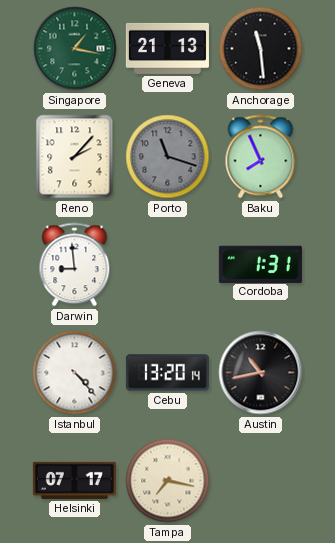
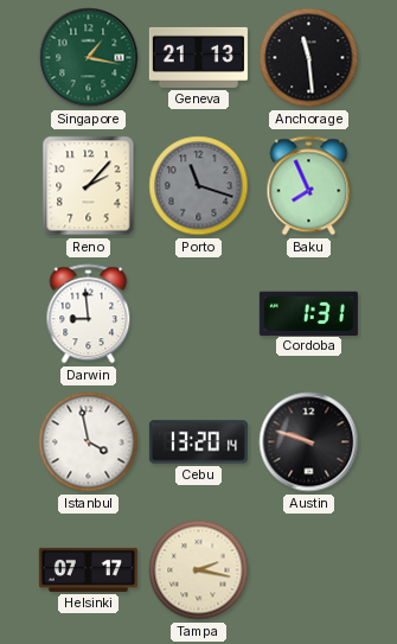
Istanbul: 4:23 -> 3:58
Austin: 10:43 -> 9:48
Tampa: 7:17 -> 2:17
